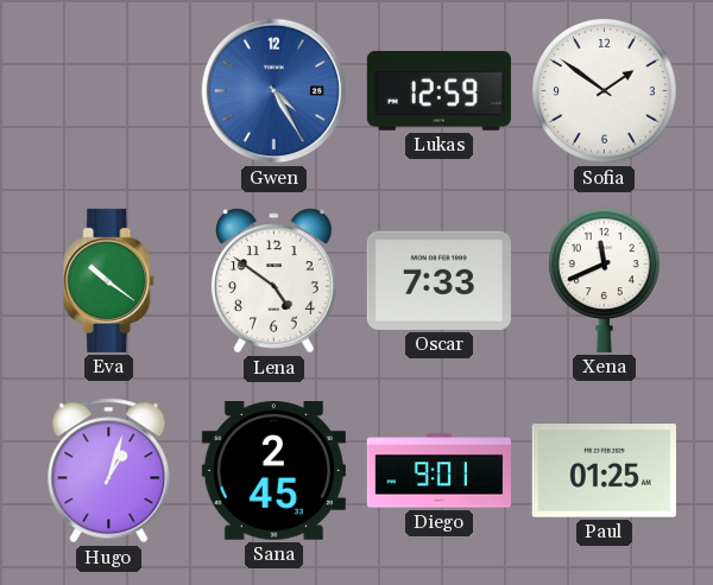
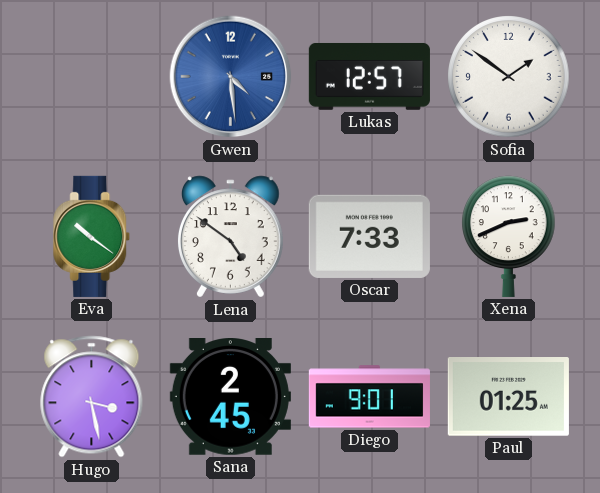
Gwen: 4:25 -> 4:29
Lukas: 12:59 -> 12:57
Xena: 11:41 -> 2:41
Hugo: 1:03 -> 3:28
